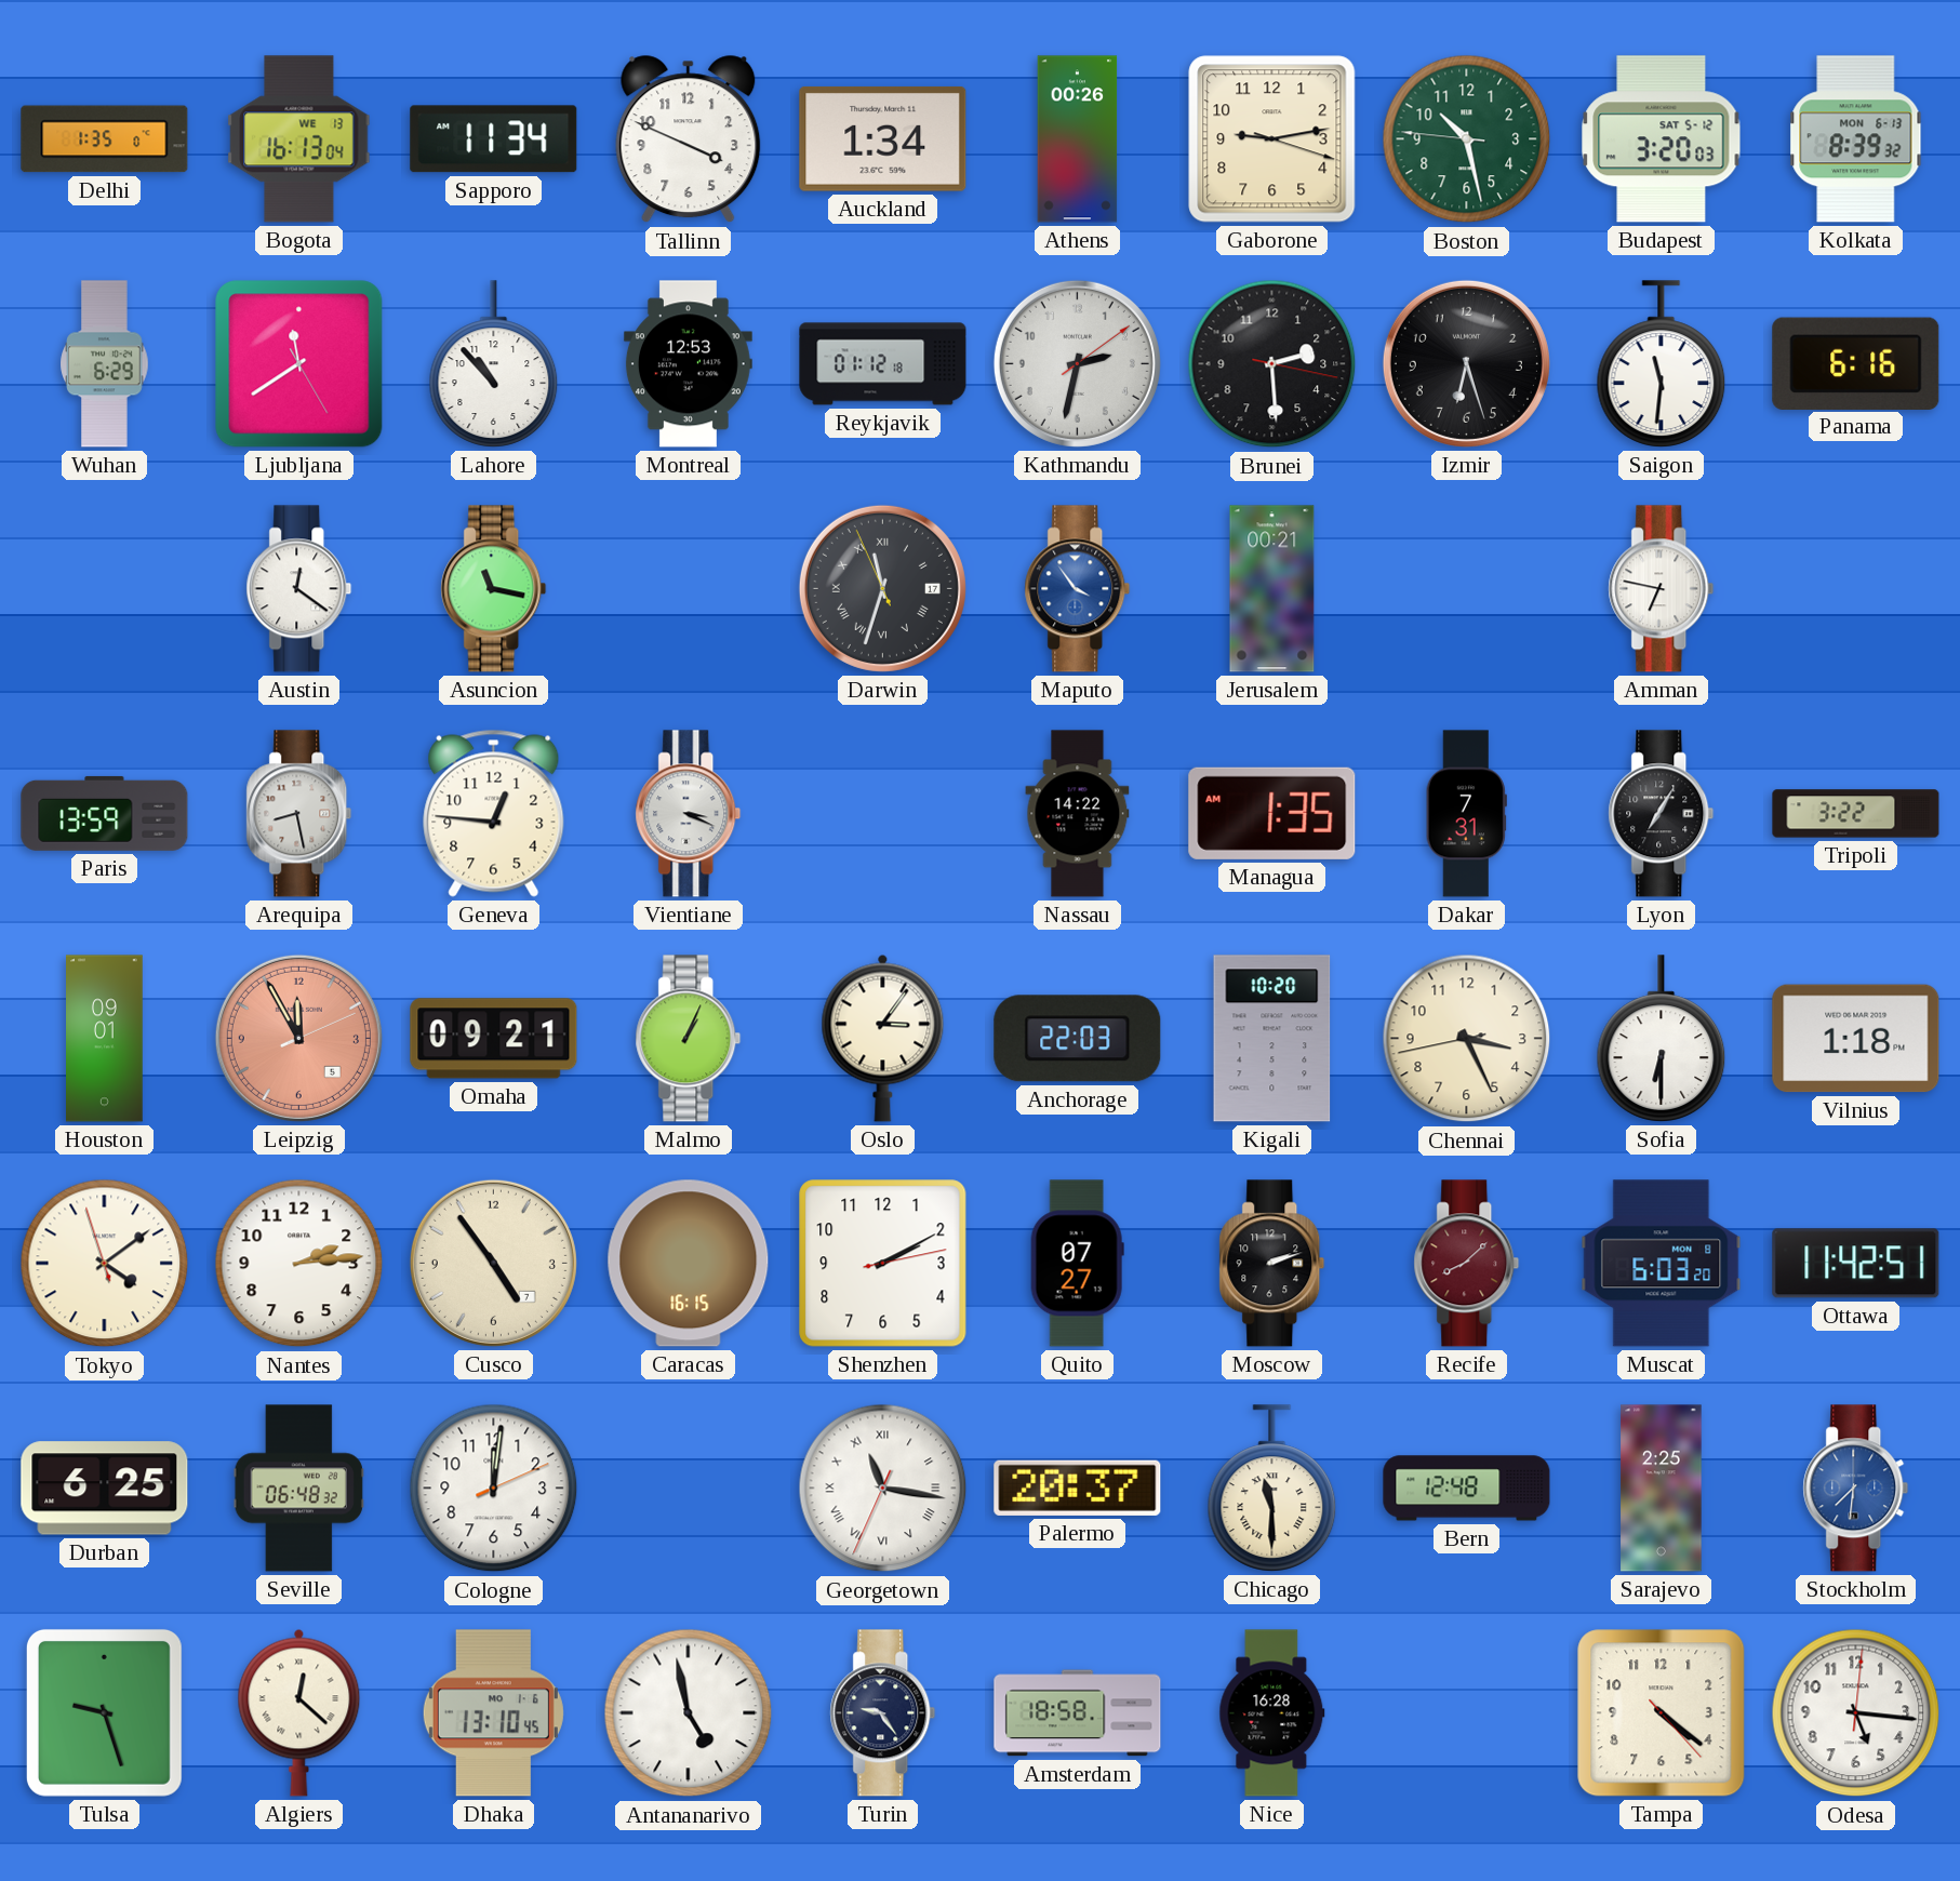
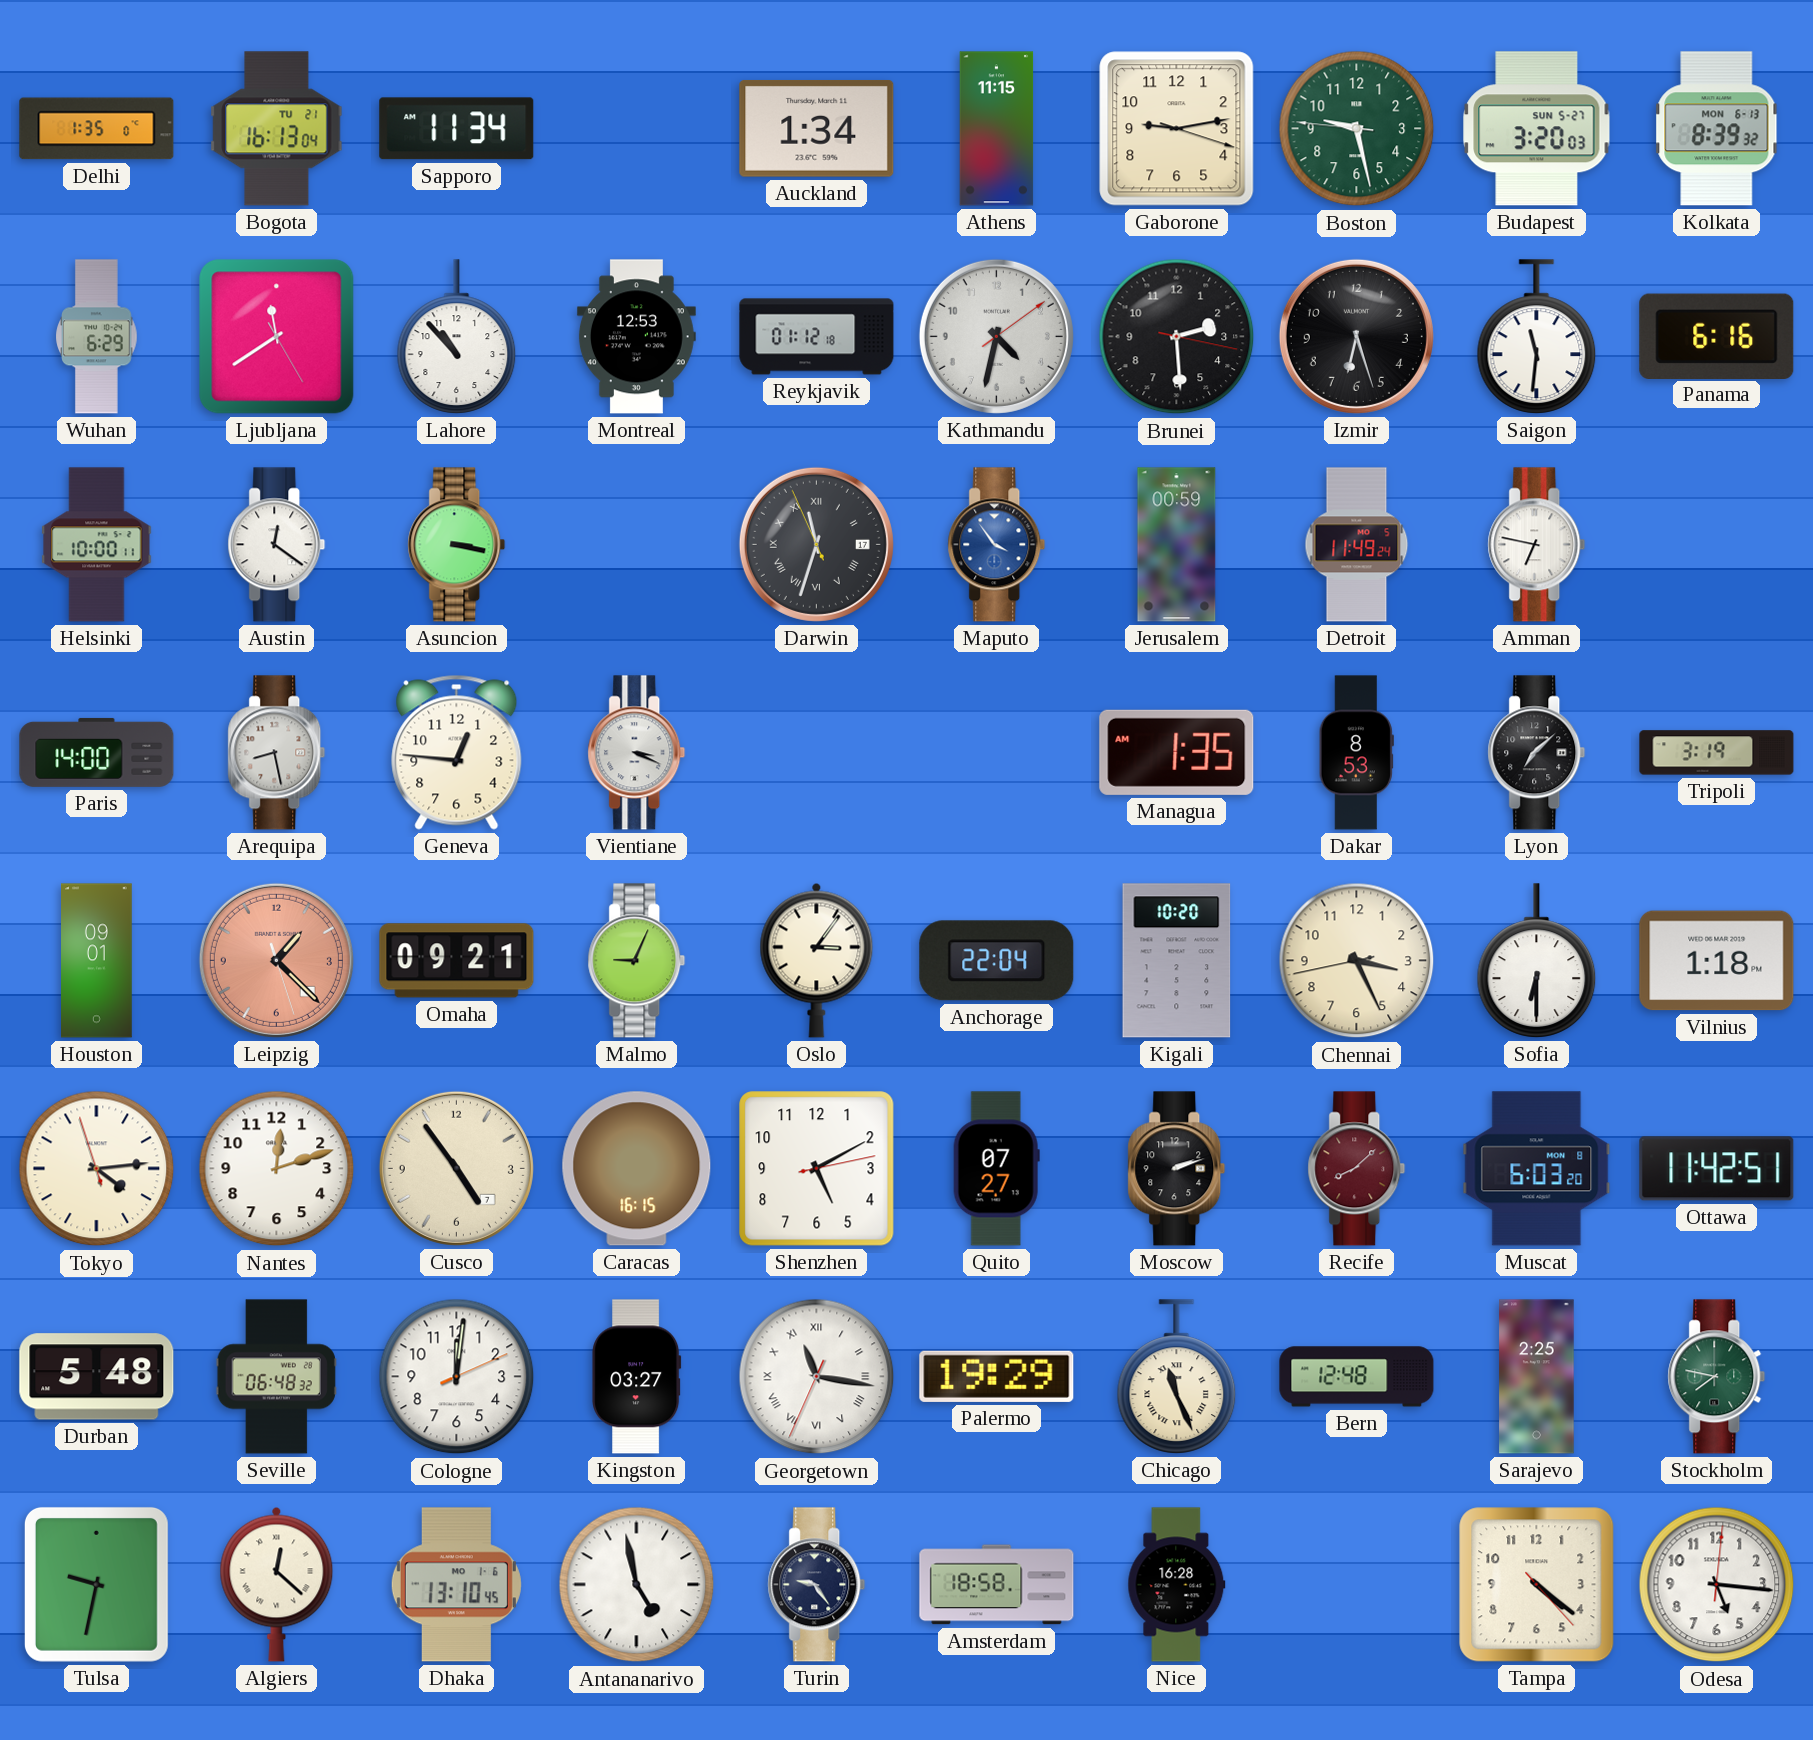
Bogota date: WE 13 -> TU 21
Tallinn: 3:49 -> none
Athens: 00:26 -> 11:15
Boston: 10:27 -> 9:27
Budapest date: SAT 5-12 -> SUN 5-27
Kathmandu: 2:32 -> 4:32
Helsinki: none -> 10:00
Asuncion: 11:17 -> 3:17
Jerusalem: 00:21 -> 00:59
Detroit: none -> 11:49
Paris: 13:59 -> 14:00
Nassau: 14:22 -> none
Dakar: 7:31 -> 8:53
Lyon: 7:05 -> 7:08
Tripoli: 3:22 -> 3:19
Leipzig: 11:55 -> 1:22
Malmo: 1:04 -> 9:04
Anchorage: 22:03 -> 22:04
Tokyo: 4:08 -> 4:13
Nantes: 2:14 -> 12:12
Shenzhen: 2:10 -> 5:10
Durban: 6:25 -> 5:48
Kingston: none -> 03:27
Palermo: 20:37 -> 19:29
Chicago: 11:30 -> 11:26
Stockholm: 7:31 -> 7:47
Stockholm dial: blue -> green
Tulsa: 9:27 -> 9:32
